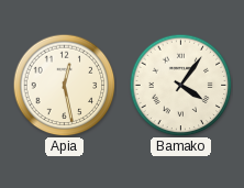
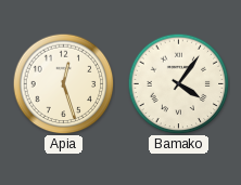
Apia: 12:28 -> 12:27
